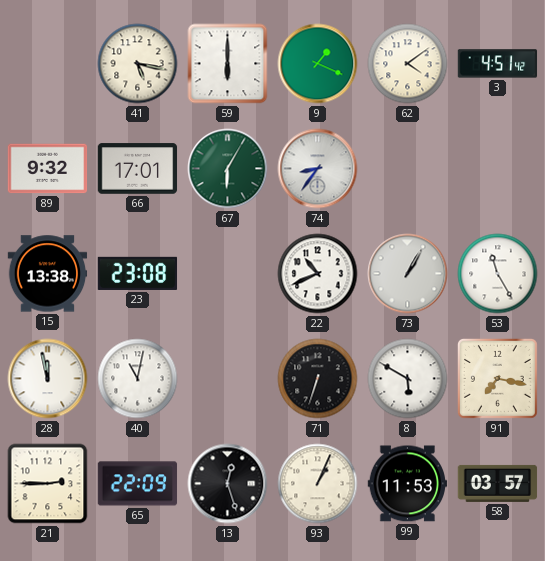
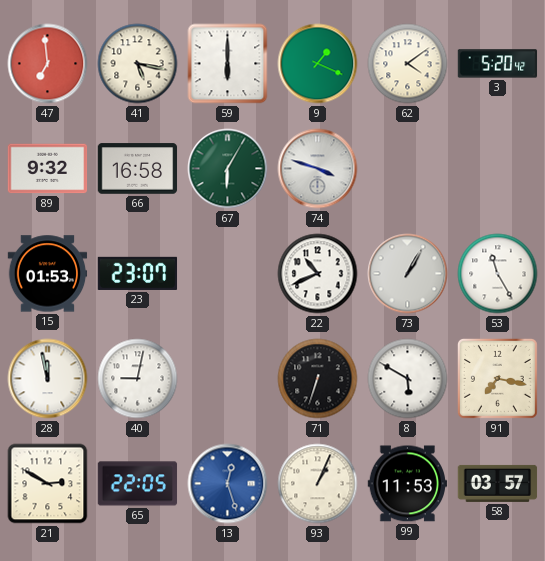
47: none -> 6:59
3: 4:51 -> 5:20
66: 17:01 -> 16:58
74: 8:36 -> 3:48
15: 13:38 -> 01:53
23: 23:08 -> 23:07
40: 11:02 -> 9:02
21: 2:45 -> 2:50
65: 22:09 -> 22:05
13 dial: black -> blue
